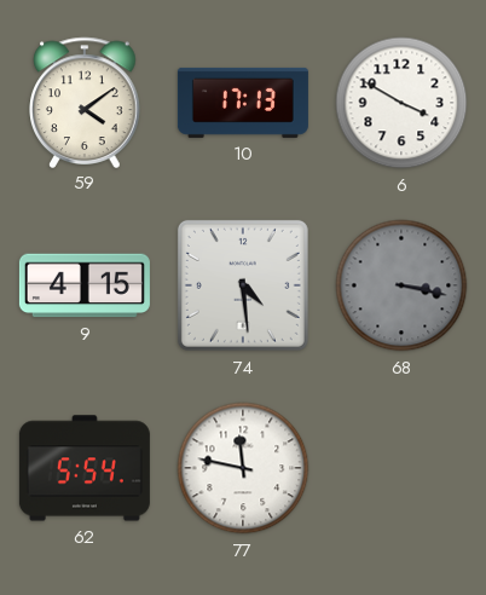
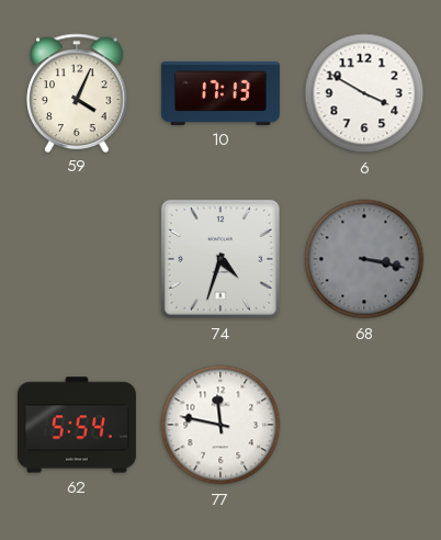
59: 4:09 -> 4:04
9: 4:15 -> none
74: 4:29 -> 4:33
